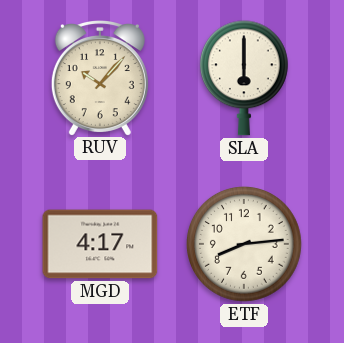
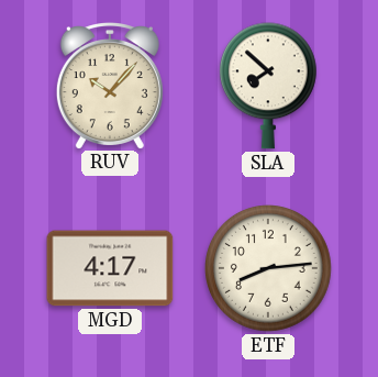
SLA: 6:00 -> 7:52
